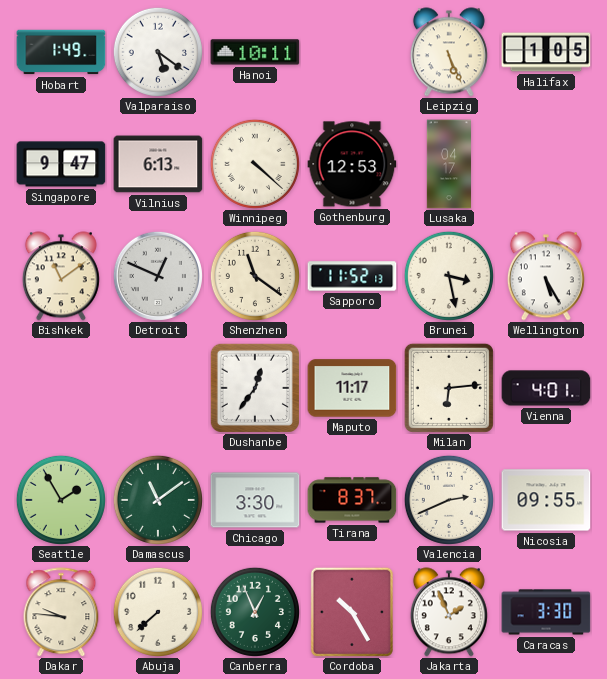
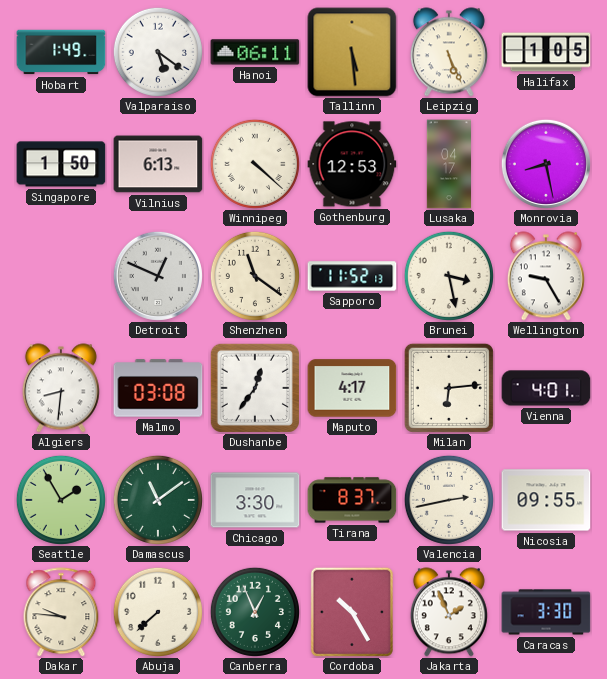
Hanoi: 10:11 -> 06:11
Tallinn: none -> 5:29
Singapore: 9:47 -> 1:50
Monrovia: none -> 8:28
Bishkek: 11:09 -> none
Wellington: 5:25 -> 9:25
Algiers: none -> 8:31
Malmo: none -> 03:08
Maputo: 11:17 -> 4:17
Valencia: 2:41 -> 2:43
